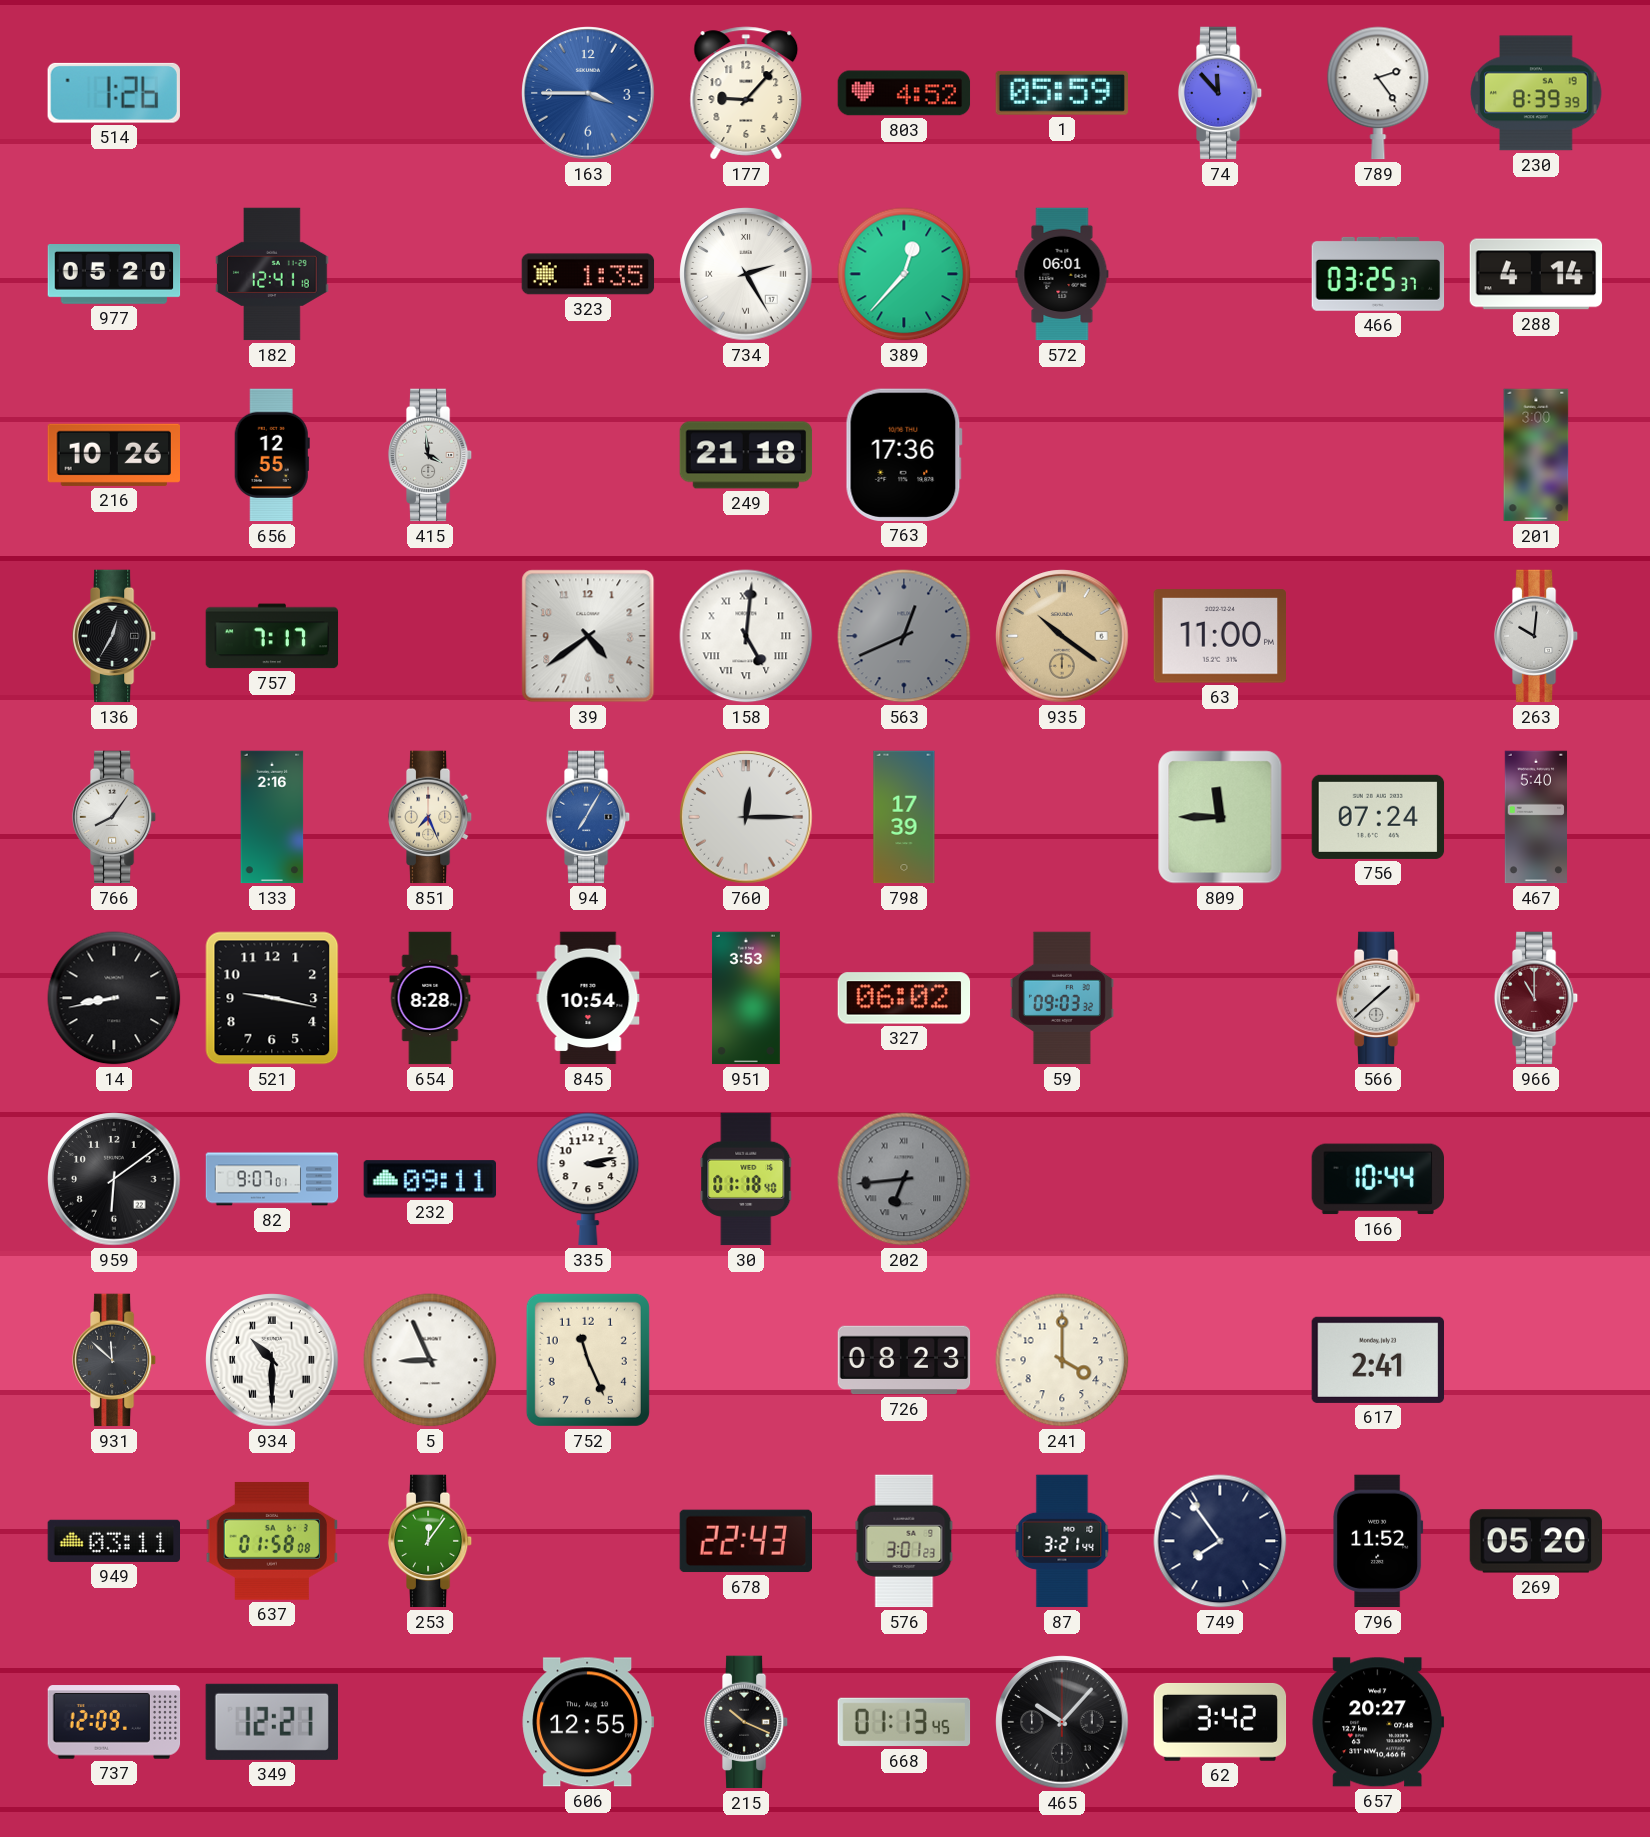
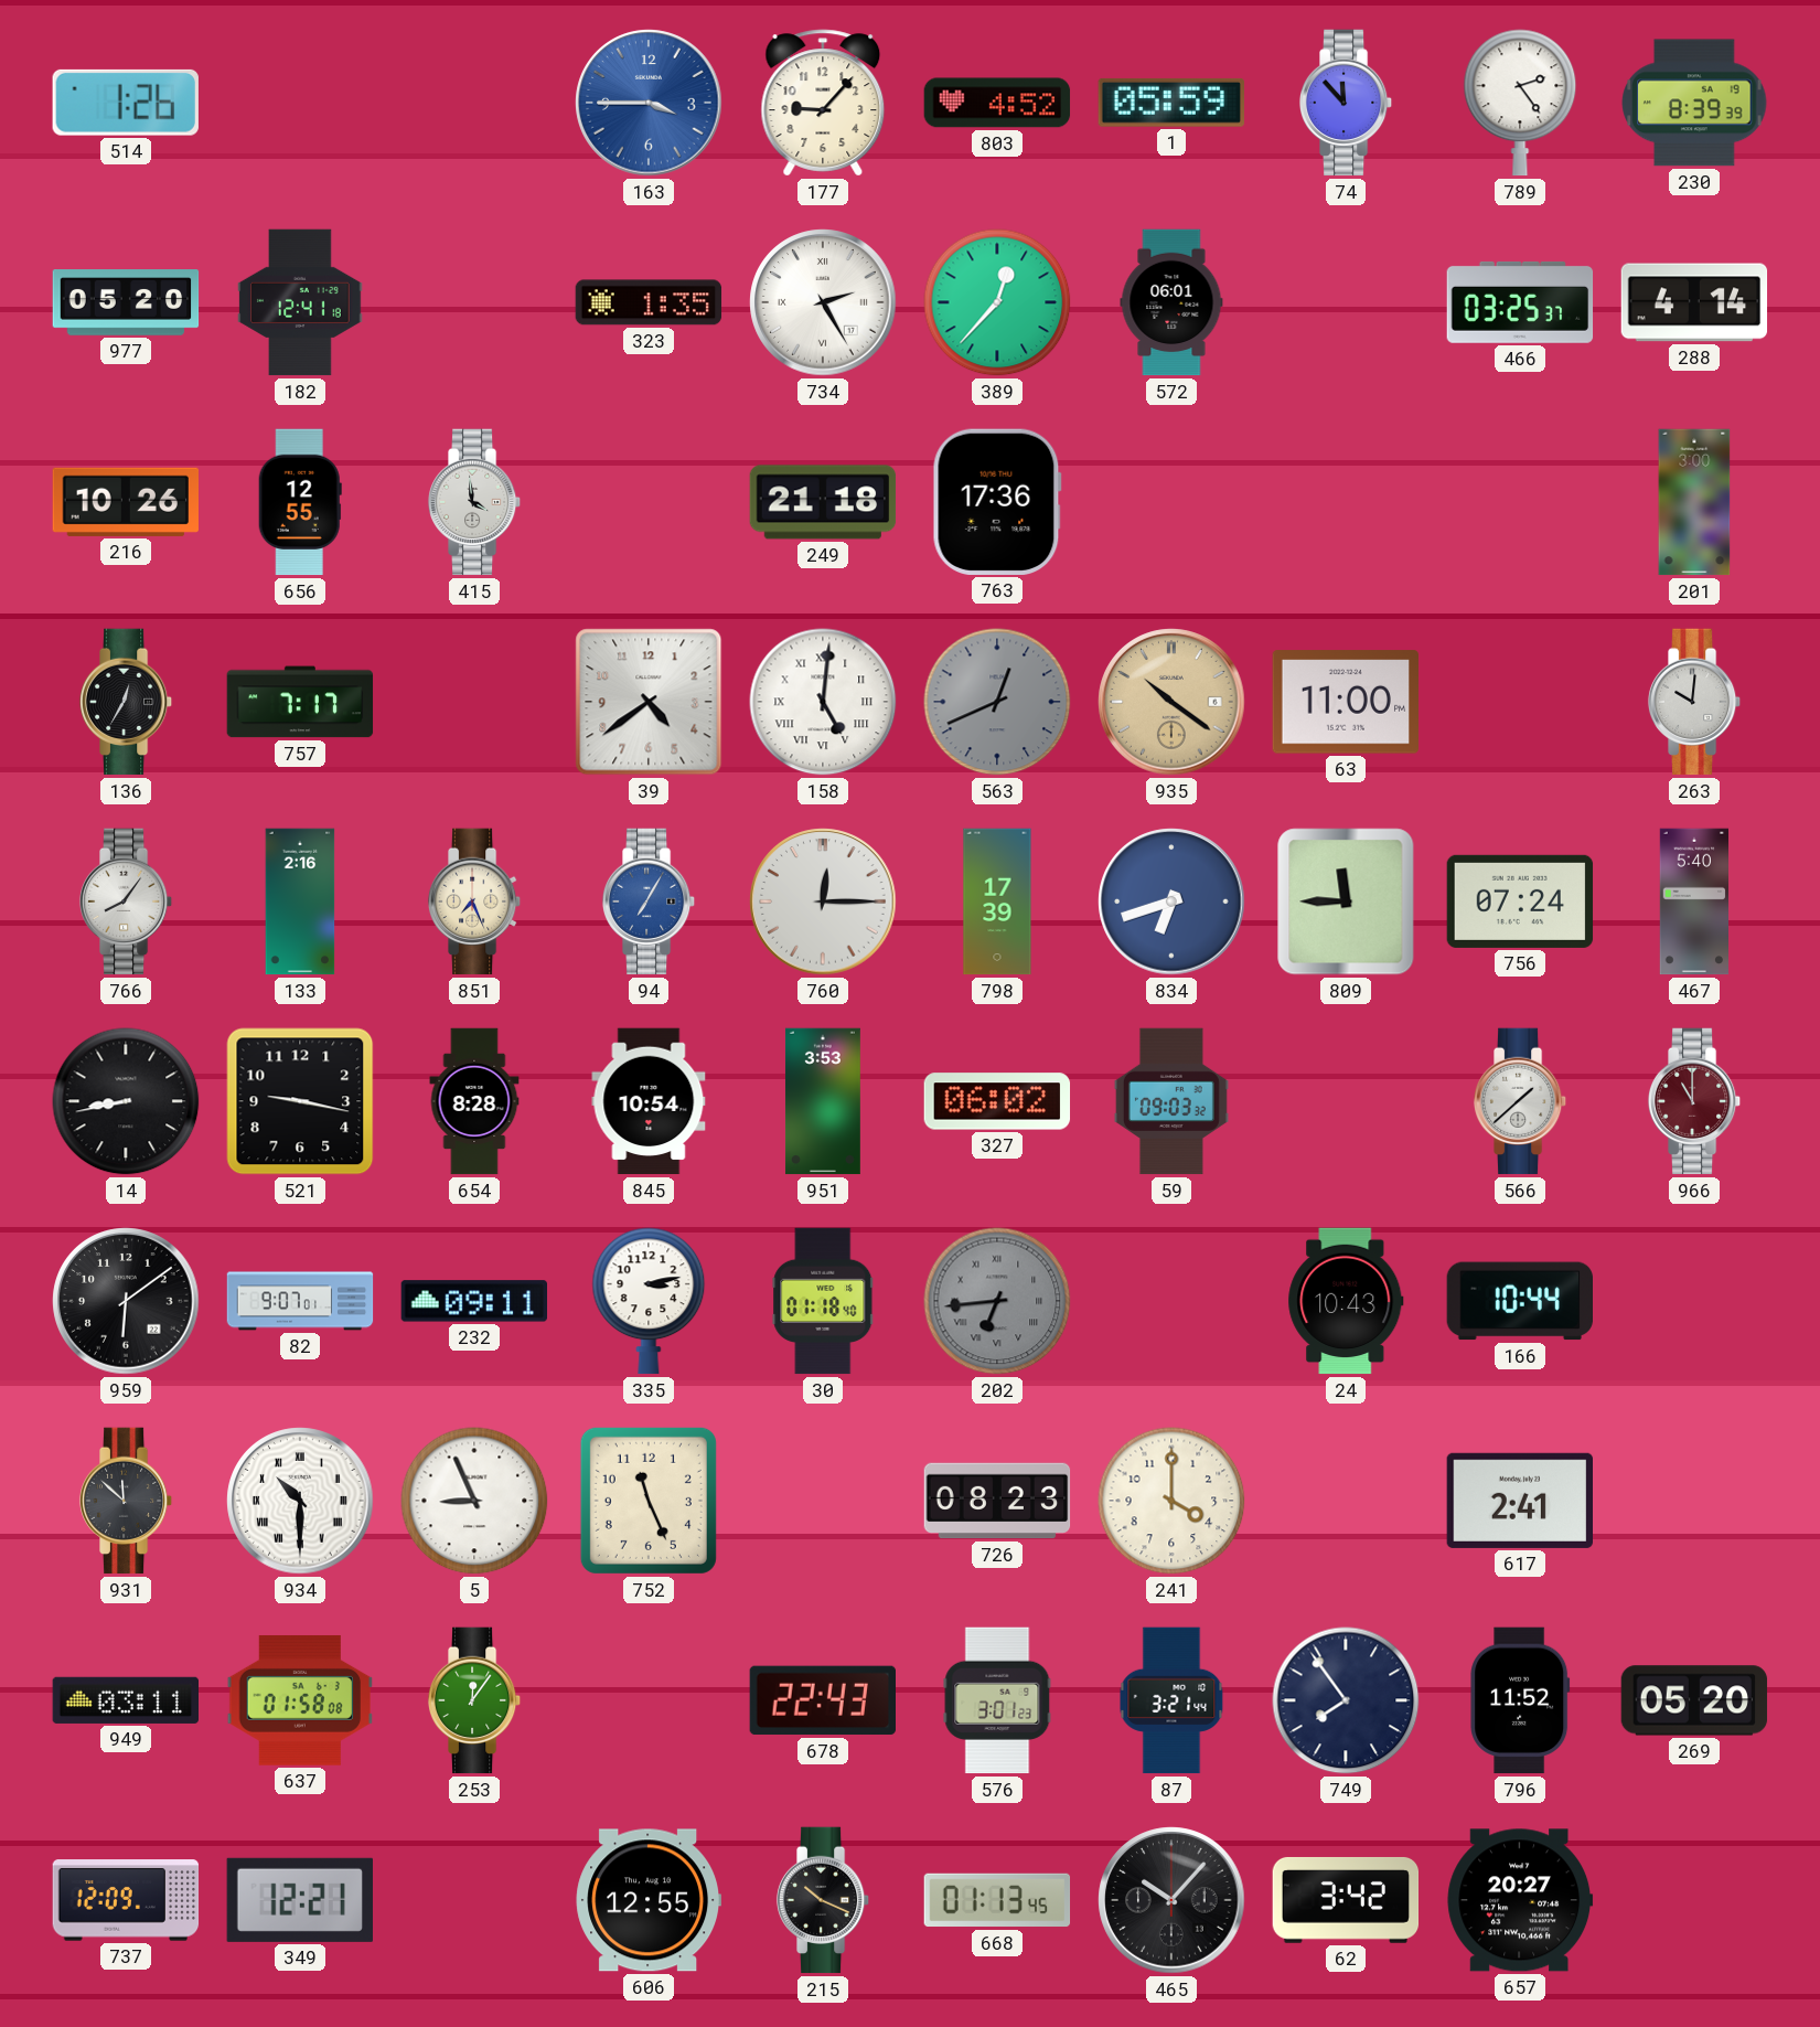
834: none -> 6:42
24: none -> 10:43
